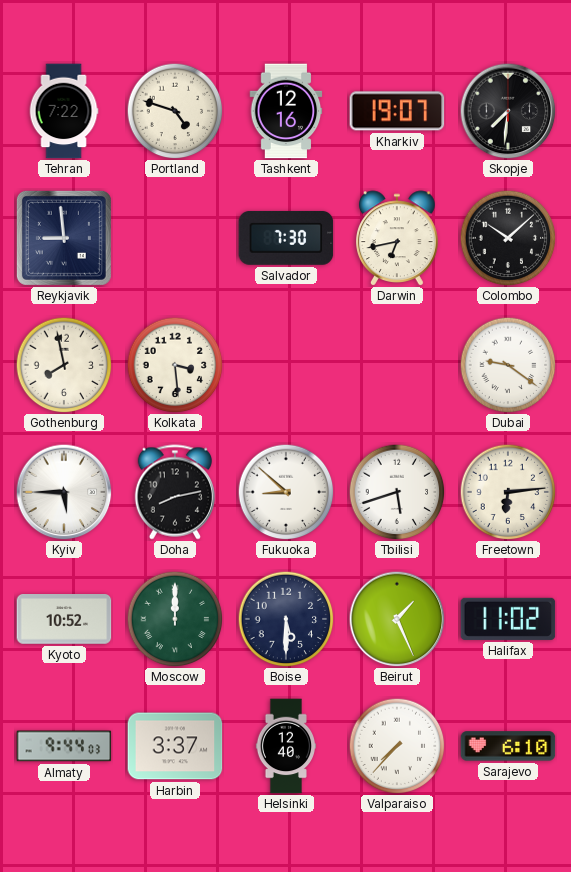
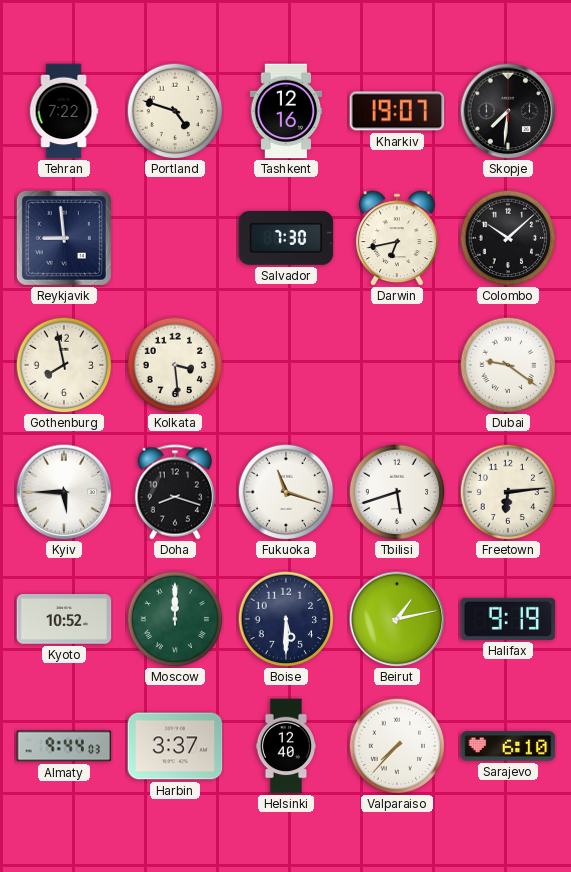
Doha: 8:13 -> 8:18
Fukuoka: 8:52 -> 11:18
Beirut: 1:26 -> 1:13
Halifax: 11:02 -> 9:19
